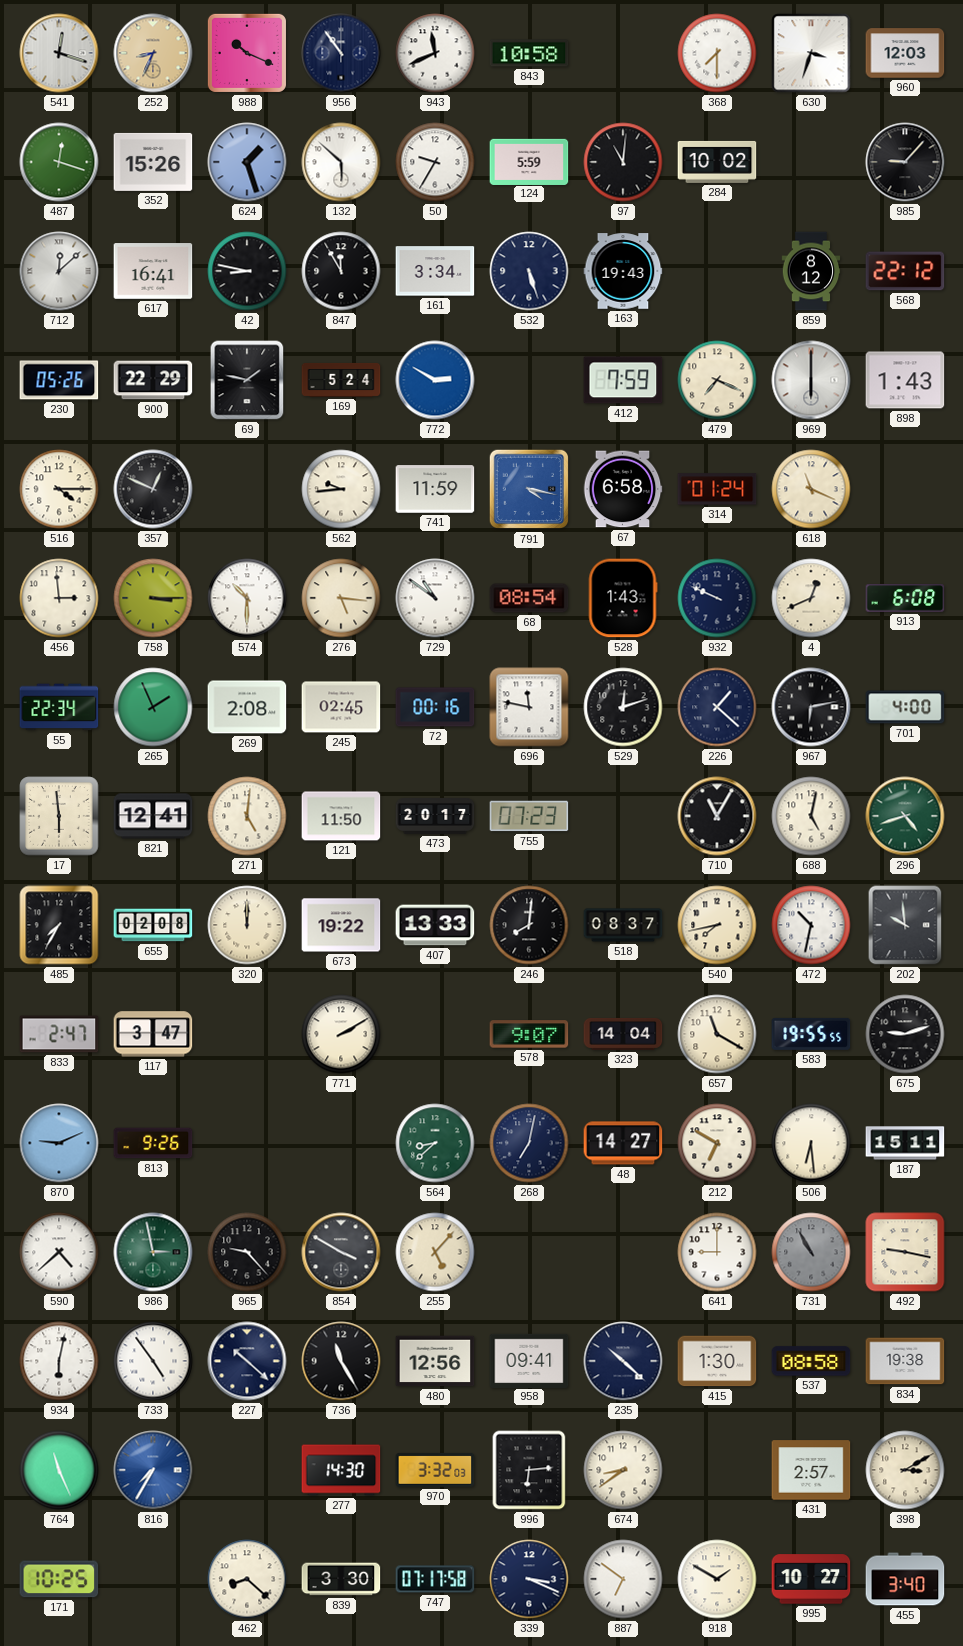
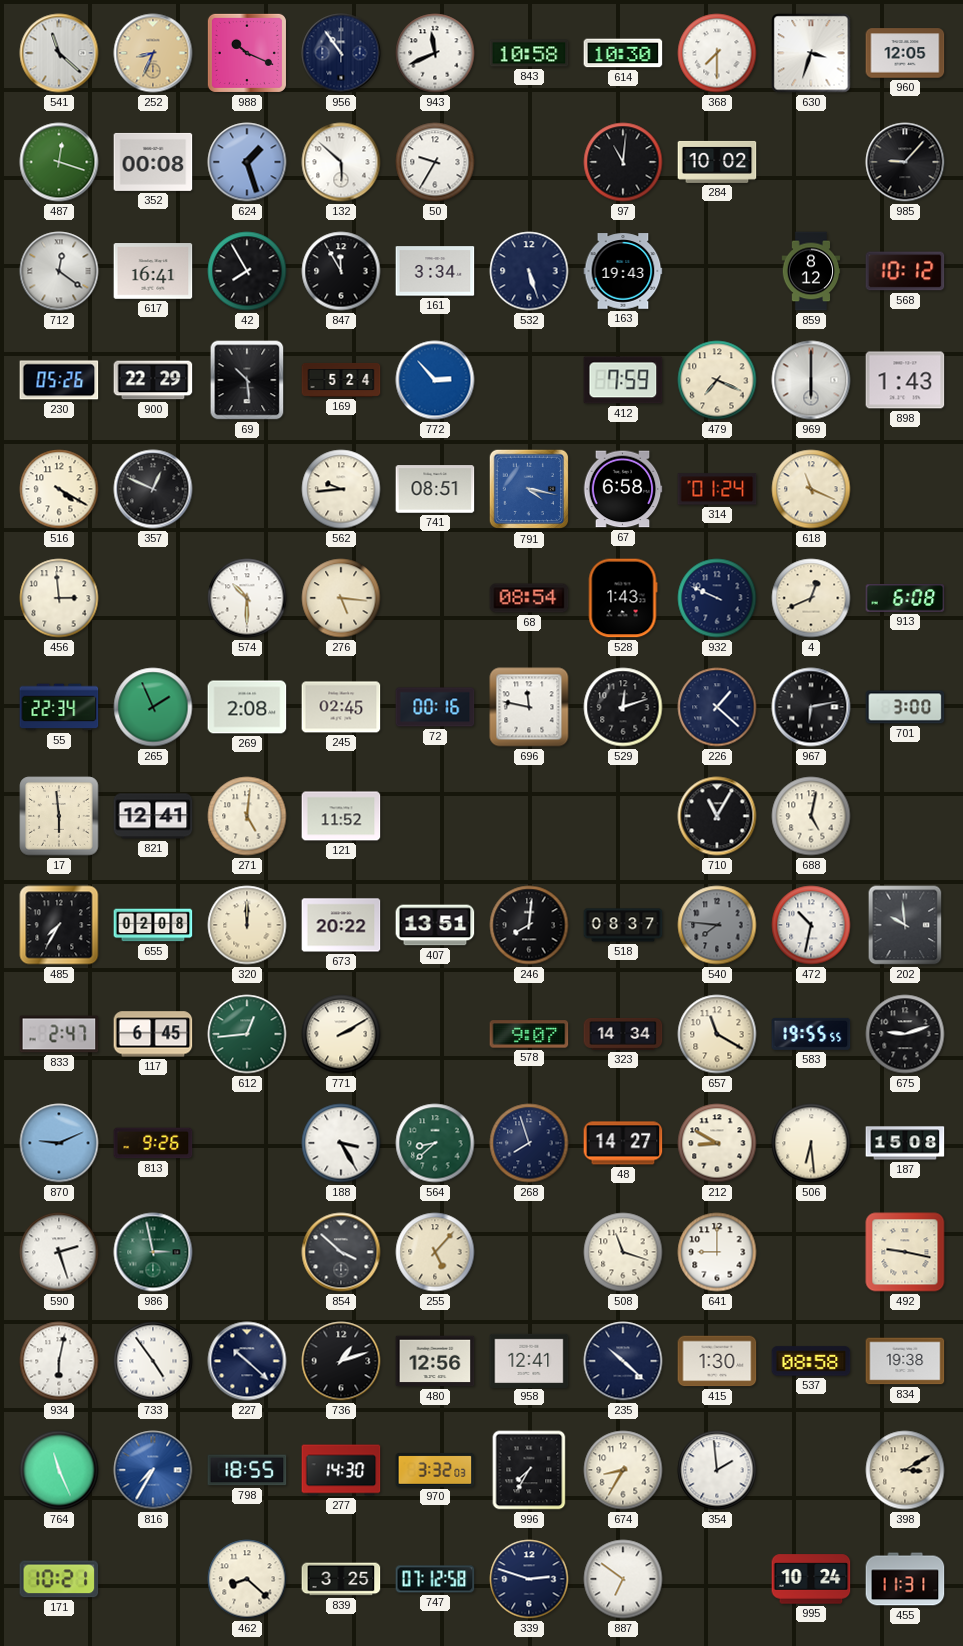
541: 12:18 -> 11:22
614: none -> 10:30
960: 12:03 -> 12:05
352: 15:26 -> 00:08
124: 5:59 -> none
712: 12:08 -> 12:21
42: 8:47 -> 7:55
568: 22:12 -> 10:12
69: 1:47 -> 10:29
772: 2:50 -> 2:53
516: 4:15 -> 4:20
741: 11:59 -> 08:51
758: 3:15 -> none
729: 10:51 -> none
701: 4:00 -> 3:00
121: 11:50 -> 11:52
473: 20:17 -> none
755: 07:23 -> none
296: 4:42 -> none
673: 19:22 -> 20:22
407: 13:33 -> 13:51
540: 7:43 -> 7:46
540 dial: cream -> grey
117: 3:47 -> 6:45
612: none -> 12:44
323: 14:04 -> 14:34
188: none -> 3:25
268: 7:02 -> 7:57
212: 6:50 -> 8:50
187: 15:11 -> 15:08
590: 4:38 -> 2:27
965: 9:23 -> none
854: 3:50 -> 3:52
508: none -> 11:18
731: 10:55 -> none
736: 11:25 -> 1:12
958: 09:41 -> 12:41
798: none -> 18:55
996: 6:14 -> 7:35
674: 8:39 -> 8:35
354: none -> 1:59
431: 2:57 -> none
171: 10:25 -> 10:21
839: 3:30 -> 3:25
747: 07:17 -> 07:12
339: 3:19 -> 2:48
918: 1:50 -> none
995: 10:27 -> 10:24
455: 3:40 -> 11:31
